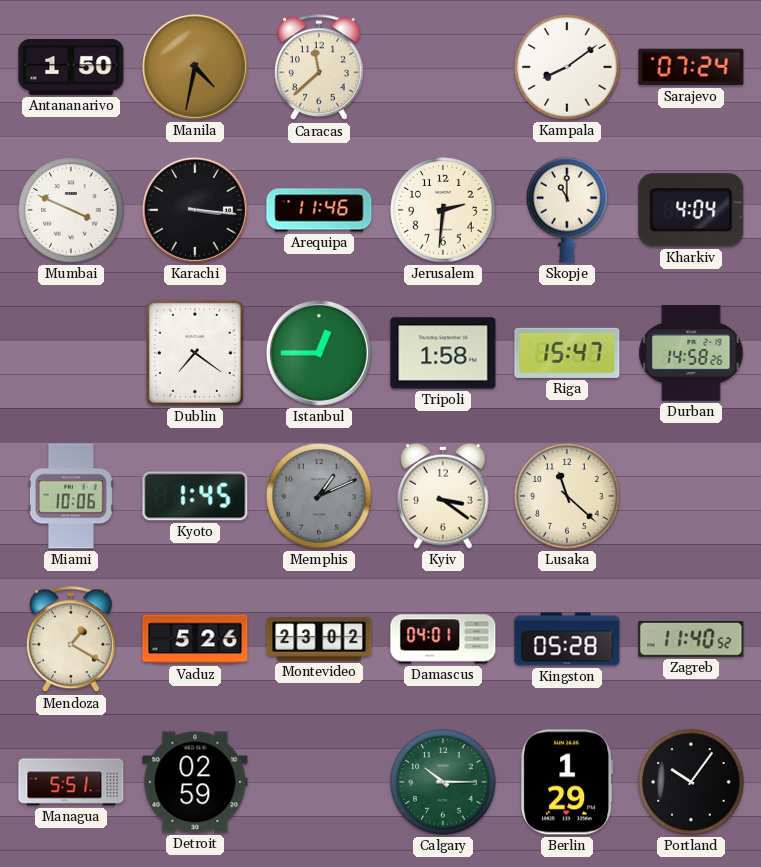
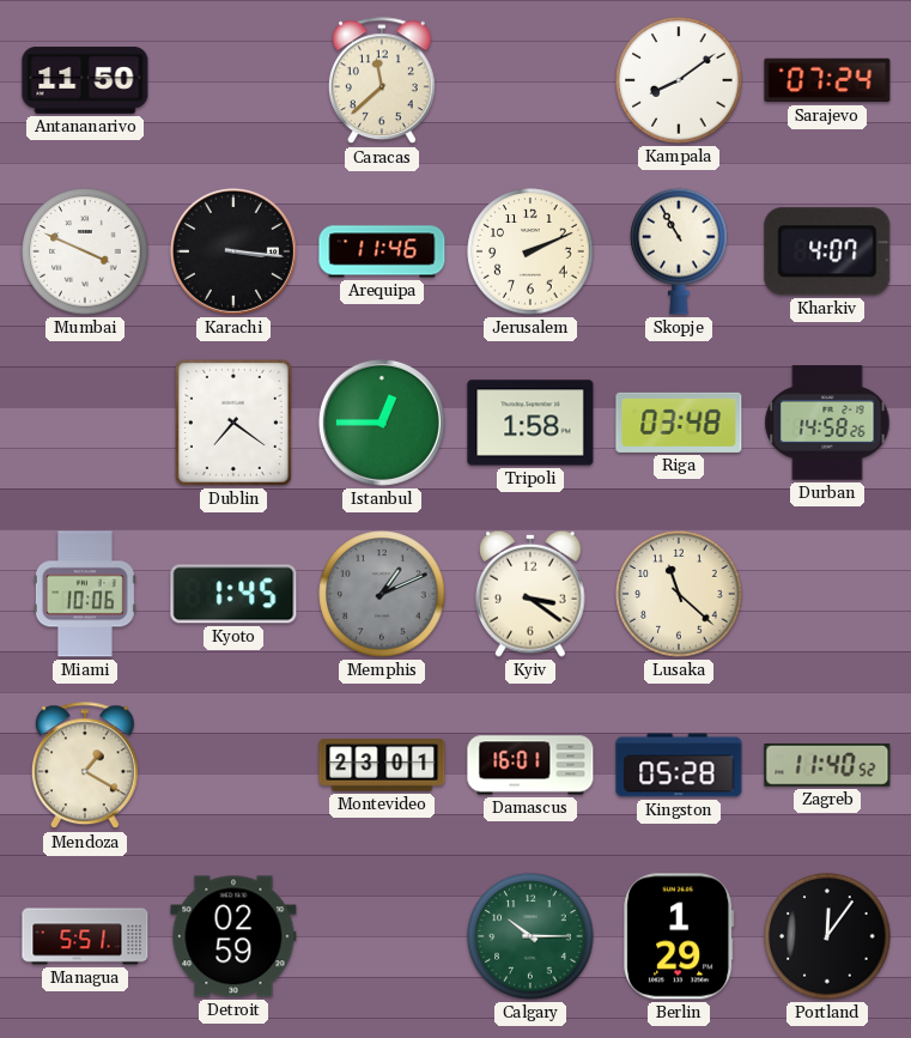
Antananarivo: 1:50 -> 11:50
Manila: 4:32 -> none
Jerusalem: 2:31 -> 2:11
Skopje: 11:00 -> 10:55
Kharkiv: 4:04 -> 4:07
Riga: 15:47 -> 03:48
Vaduz: 5:26 -> none
Montevideo: 23:02 -> 23:01
Damascus: 04:01 -> 16:01
Portland: 10:06 -> 12:06
